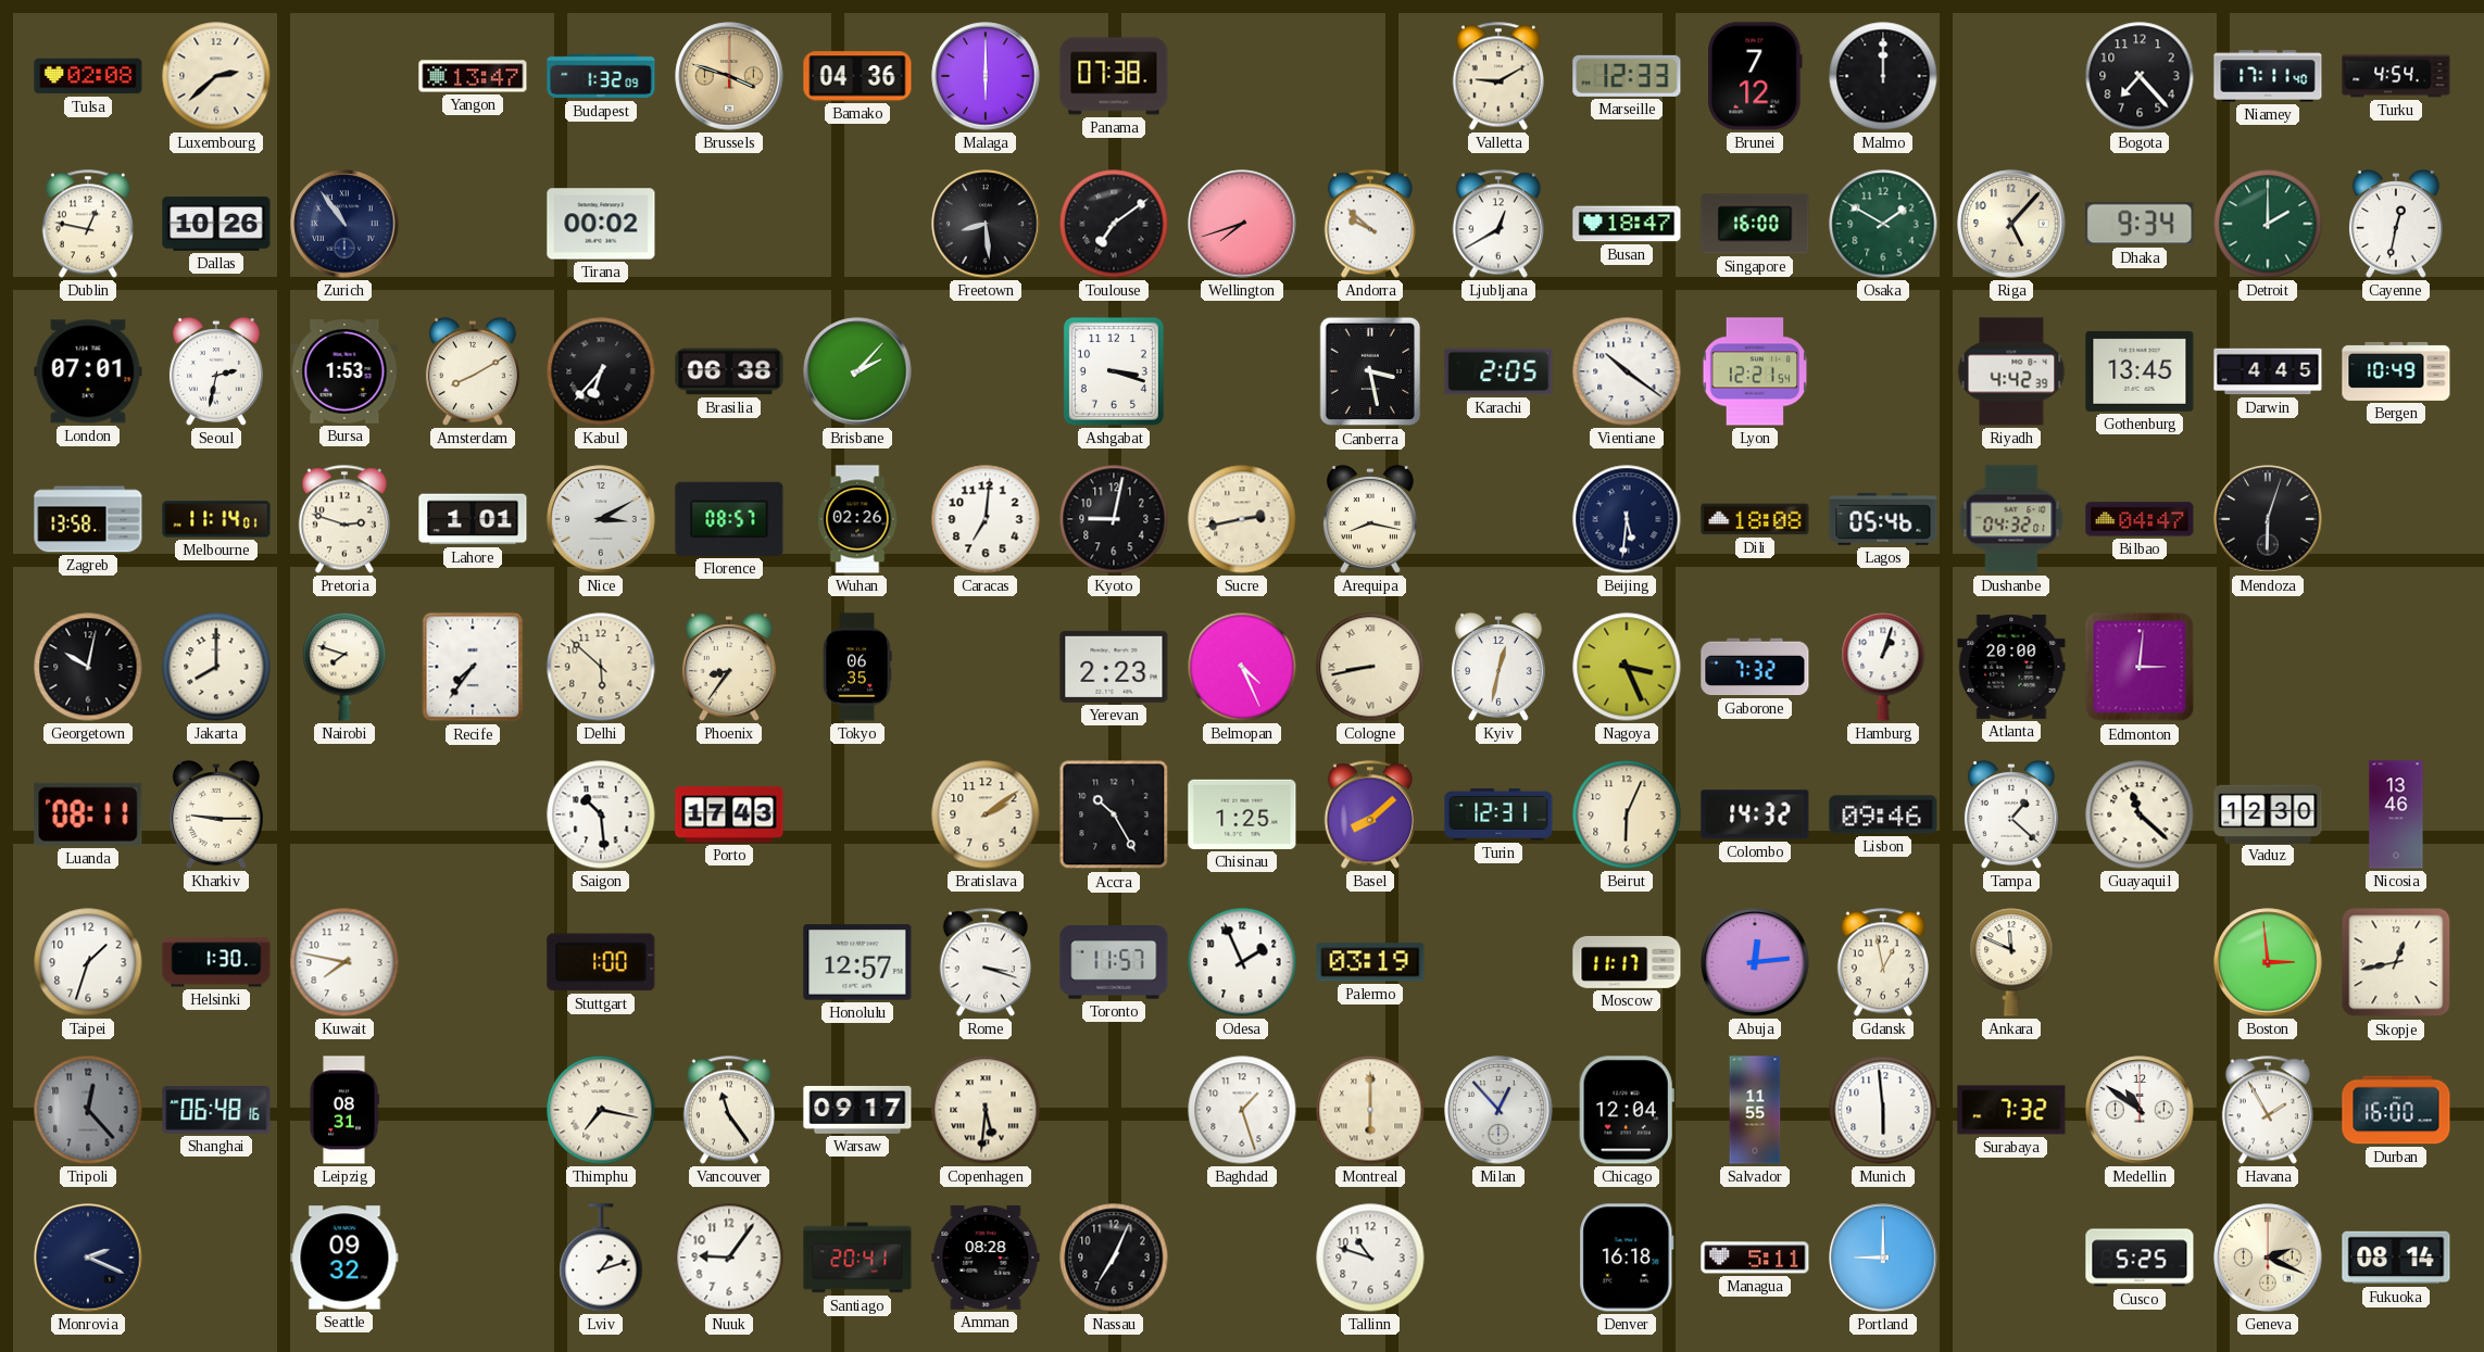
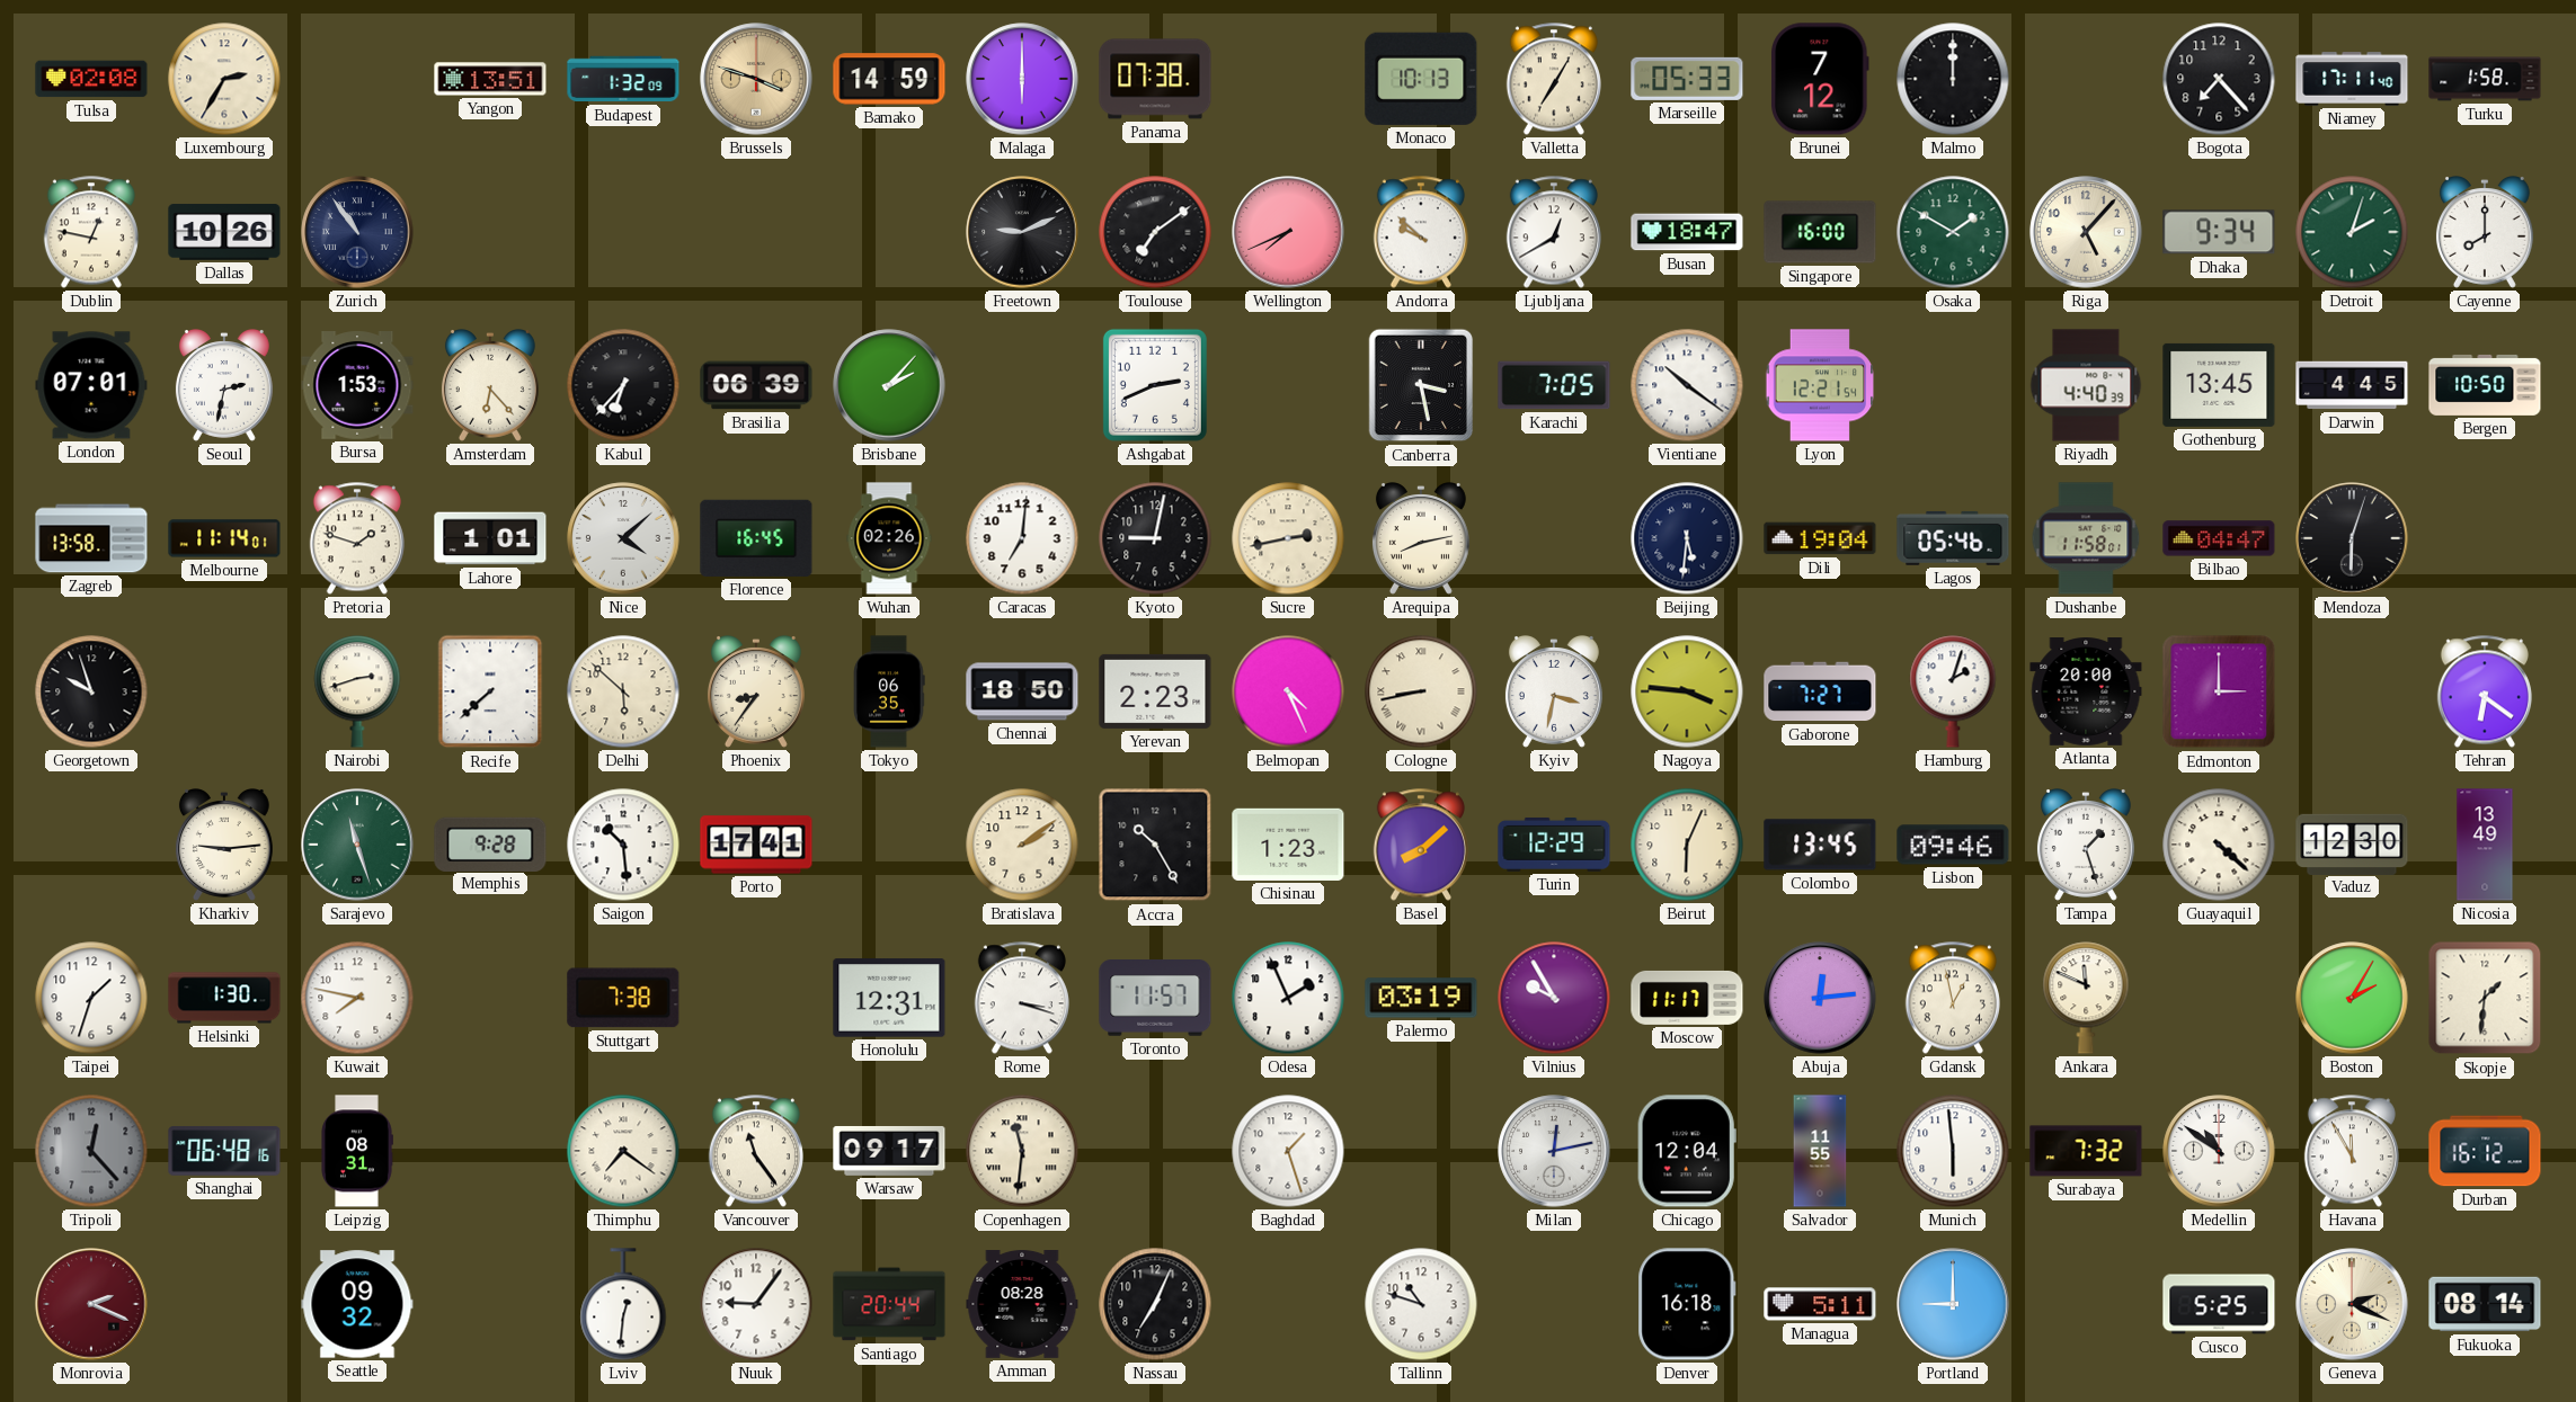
Luxembourg: 2:38 -> 2:35
Yangon: 13:47 -> 13:51
Bamako: 04:36 -> 14:59
Monaco: none -> 10:13
Valletta: 9:10 -> 7:05
Marseille: 12:33 -> 05:33
Turku: 4:54 -> 1:58
Tirana: 00:02 -> none
Freetown: 8:29 -> 9:11
Wellington: 7:42 -> 7:41
Detroit: 2:00 -> 2:03
Cayenne: 12:32 -> 8:00
Amsterdam: 8:10 -> 6:23
Brasilia: 06:38 -> 06:39
Ashgabat: 3:18 -> 2:41
Karachi: 2:05 -> 7:05
Riyadh: 4:42 -> 4:40
Bergen: 10:49 -> 10:50
Pretoria: 2:48 -> 1:48
Nice: 3:10 -> 4:08
Florence: 08:57 -> 16:45
Arequipa: 8:17 -> 8:13
Dili: 18:08 -> 19:04
Dushanbe: 04:32 -> 11:58
Georgetown: 10:02 -> 9:57
Jakarta: 8:00 -> none
Nairobi: 7:48 -> 2:42
Recife: 7:36 -> 7:38
Chennai: none -> 18:50
Kyiv: 12:32 -> 3:32
Nagoya: 3:26 -> 3:46
Gaborone: 7:32 -> 7:27
Hamburg: 1:03 -> 2:03
Edmonton: 3:01 -> 3:00
Tehran: none -> 6:21
Luanda: 08:11 -> none
Kharkiv: 9:15 -> 9:14
Sarajevo: none -> 11:27
Memphis: none -> 9:28
Porto: 17:43 -> 17:41
Chisinau: 1:25 -> 1:23
Turin: 12:31 -> 12:29
Colombo: 14:32 -> 13:45
Tampa: 1:22 -> 1:27
Guayaquil: 11:22 -> 4:22
Nicosia: 13:46 -> 13:49
Stuttgart: 1:00 -> 7:38
Honolulu: 12:57 -> 12:31
Vilnius: none -> 9:55
Boston: 2:59 -> 2:05
Skopje: 12:43 -> 1:31
Thimphu: 7:17 -> 7:21
Copenhagen: 5:31 -> 11:31
Montreal: 6:00 -> none
Milan: 12:53 -> 12:13
Havana: 1:55 -> 11:55
Durban: 16:00 -> 16:12
Monrovia dial: navy -> burgundy
Lviv: 1:12 -> 12:31
Santiago: 20:41 -> 20:44
